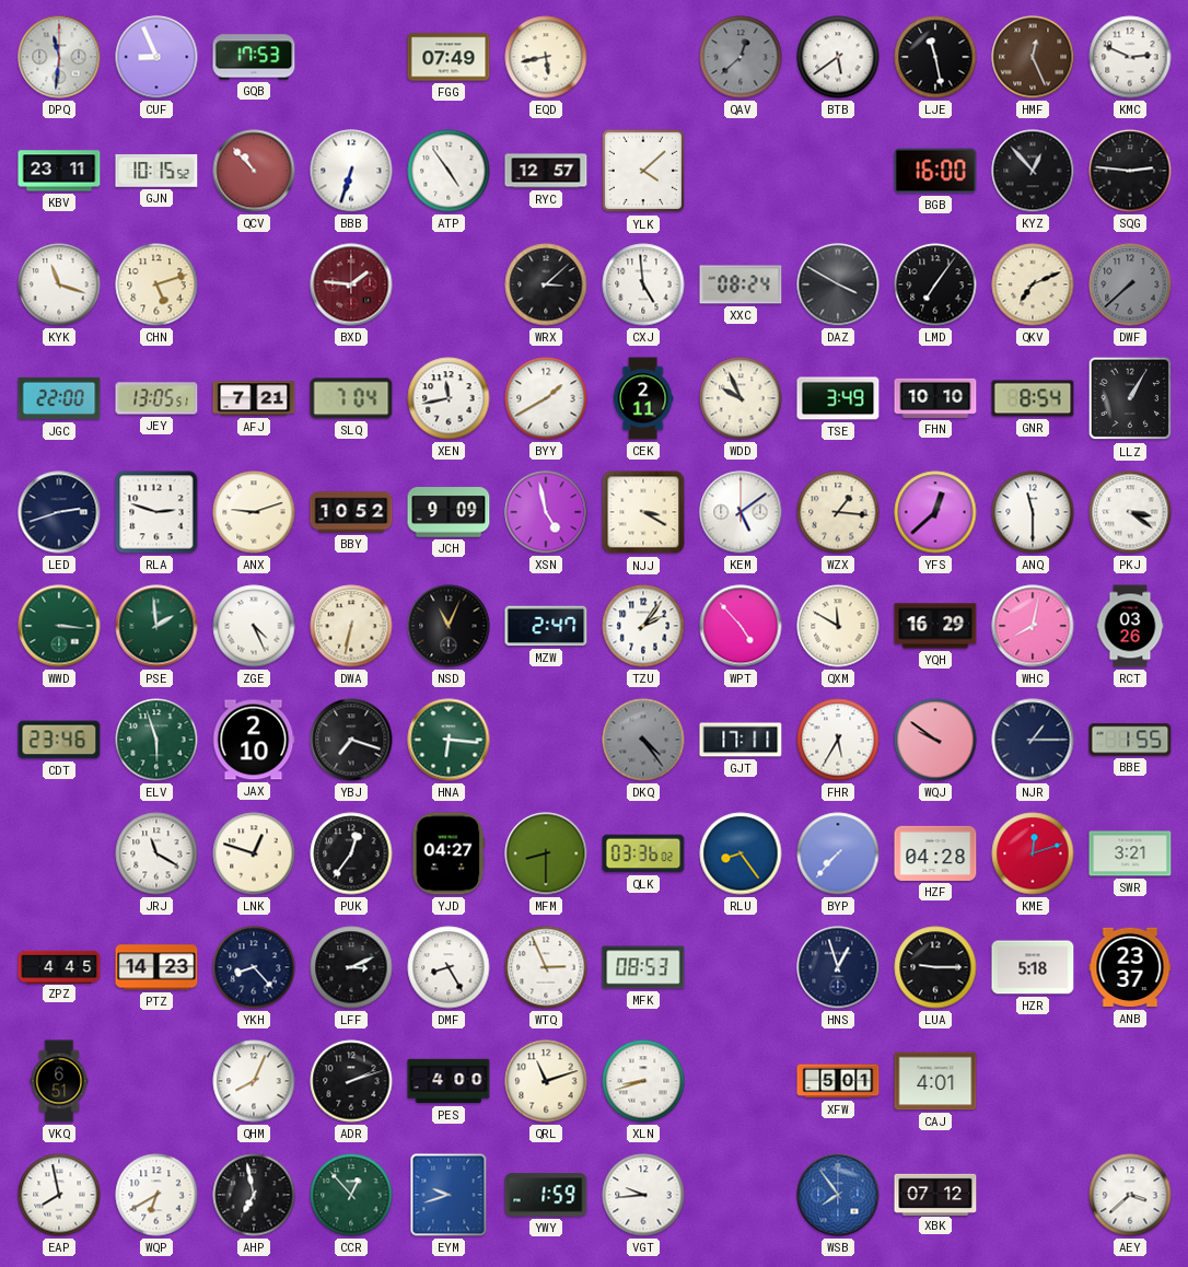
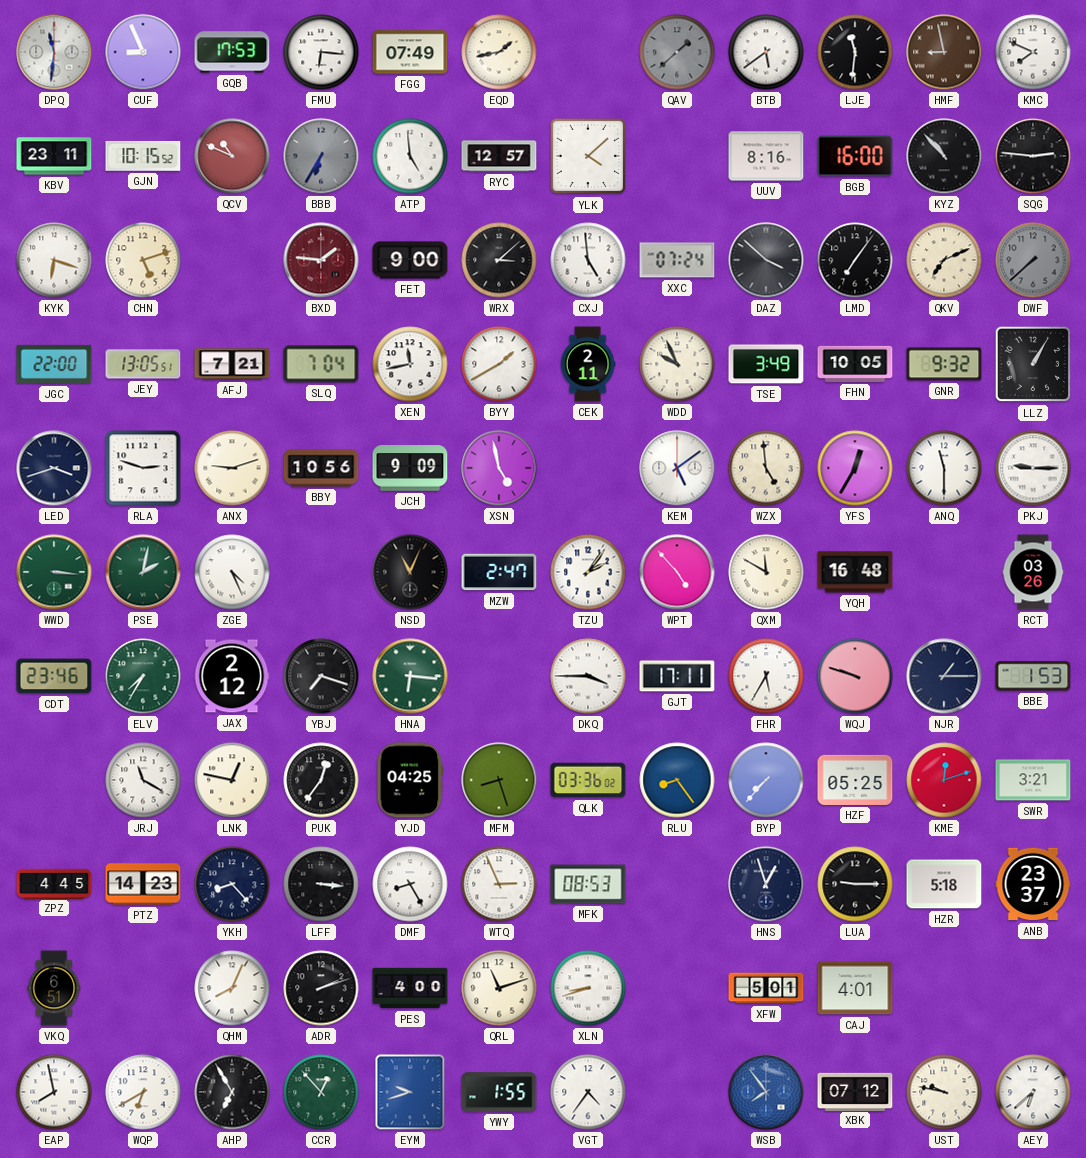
FMU: none -> 6:16
EQD: 5:43 -> 1:43
QAV: 12:38 -> 1:38
LJE: 11:28 -> 11:31
HMF: 12:26 -> 8:58
KMC: 2:49 -> 7:49
QCV: 10:53 -> 10:49
BBB: 6:33 -> 6:35
BBB dial: white -> grey
ATP: 4:54 -> 4:59
UUV: none -> 8:16
KYZ: 12:53 -> 10:53
KYK: 11:18 -> 6:18
FET: none -> 9:00
XXC: 08:24 -> 07:24
DAZ: 3:50 -> 3:52
FHN: 10:10 -> 10:05
GNR: 8:54 -> 9:32
LED: 2:42 -> 3:42
BBY: 10:52 -> 10:56
NJJ: 3:20 -> none
WZX: 1:16 -> 4:59
YFS: 12:38 -> 12:35
PKJ: 3:21 -> 9:15
PSE: 1:59 -> 2:02
DWA: 6:32 -> none
YQH: 16:29 -> 16:48
WHC: 8:02 -> none
ELV: 5:57 -> 7:35
JAX: 2:10 -> 2:12
DKQ: 4:24 -> 3:45
DKQ dial: grey -> white
WQJ: 9:51 -> 9:48
BBE: 1:55 -> 1:53
LNK: 12:48 -> 12:47
YJD: 04:27 -> 04:25
MFM: 8:30 -> 8:27
HZF: 04:28 -> 05:25
LFF: 3:11 -> 3:16
AHP: 6:58 -> 6:55
YWY: 1:59 -> 1:55
VGT: 9:44 -> 4:36
UST: none -> 9:47
AEY: 3:38 -> 6:38
